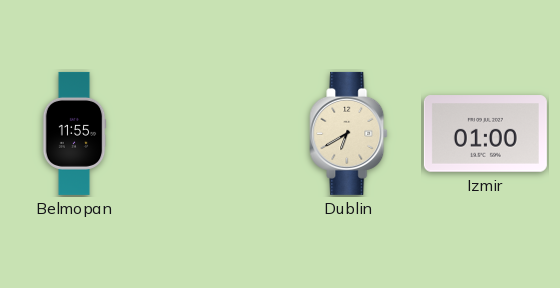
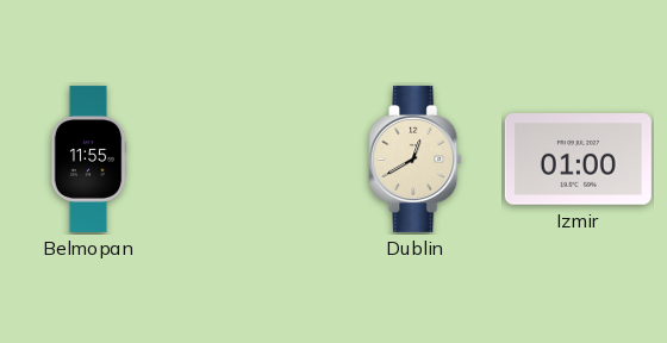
Dublin: 6:40 -> 12:40
